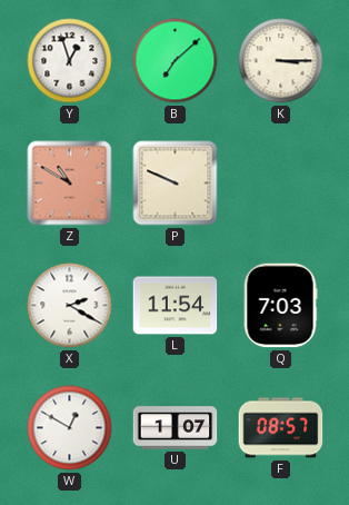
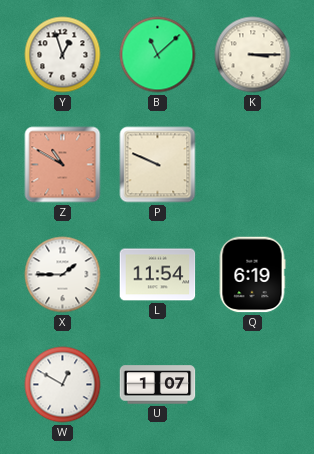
B: 7:08 -> 11:08
X: 2:20 -> 1:45
Q: 7:03 -> 6:19
F: 08:57 -> none
